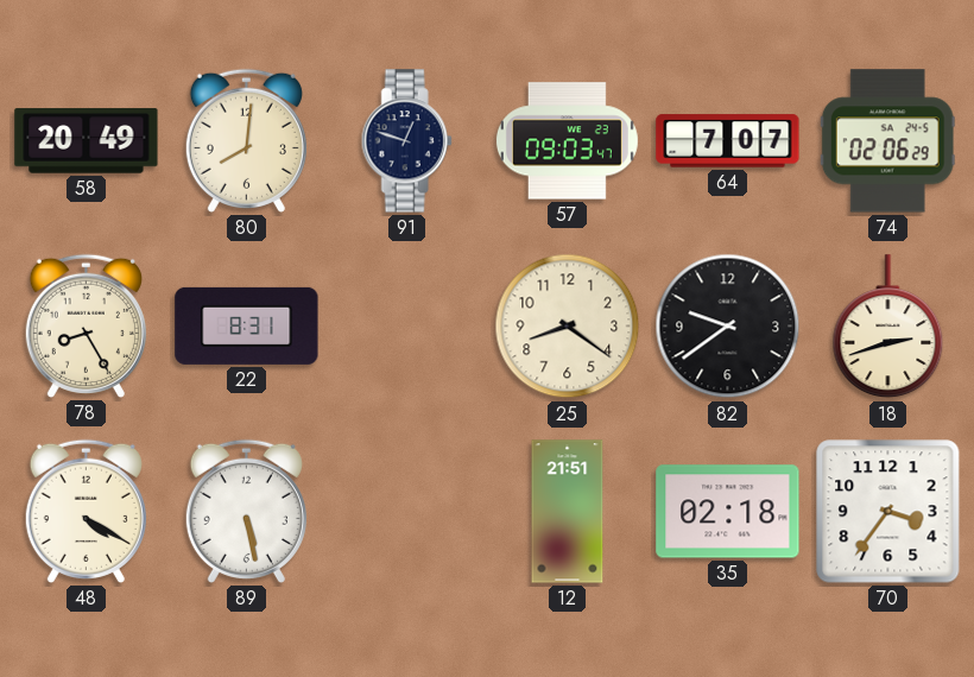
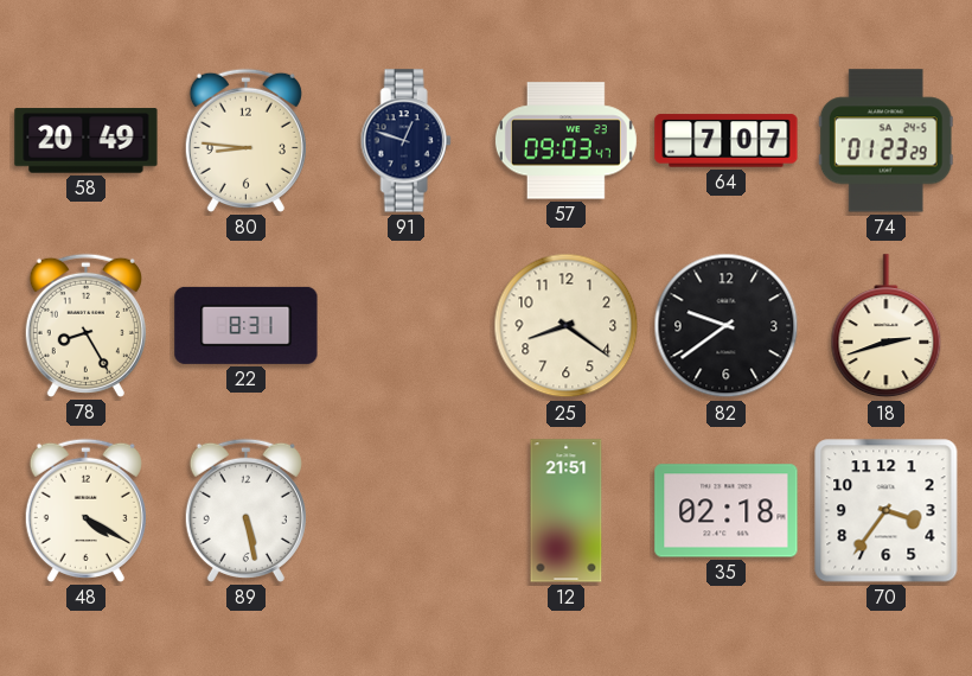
80: 8:01 -> 8:46
74: 02:06 -> 01:23
